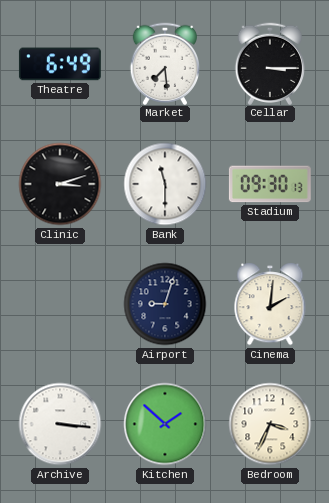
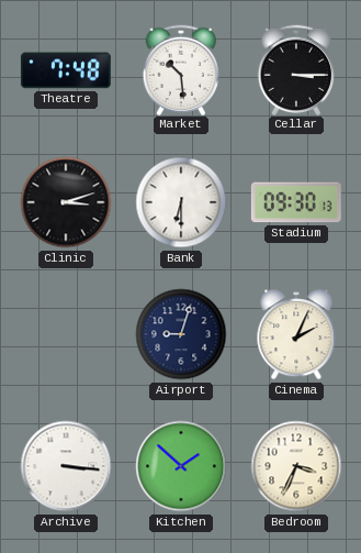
Theatre: 6:49 -> 7:48
Market: 7:29 -> 10:29
Bank: 11:30 -> 6:30
Cinema: 2:01 -> 2:04
